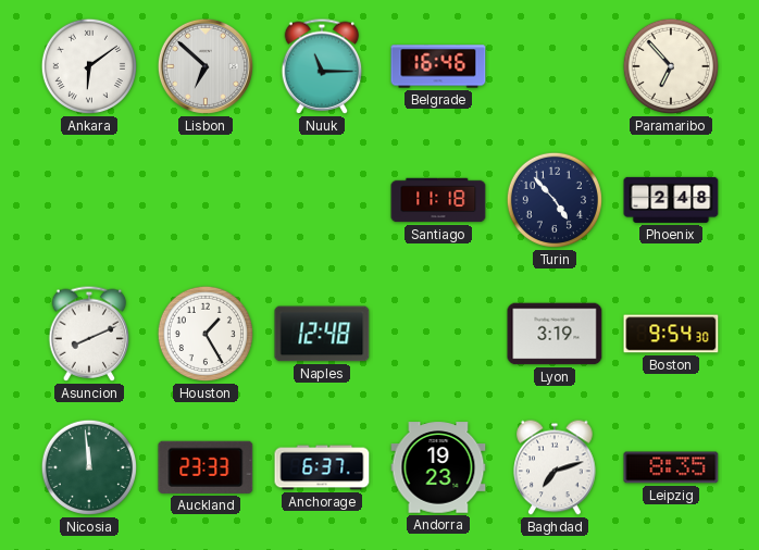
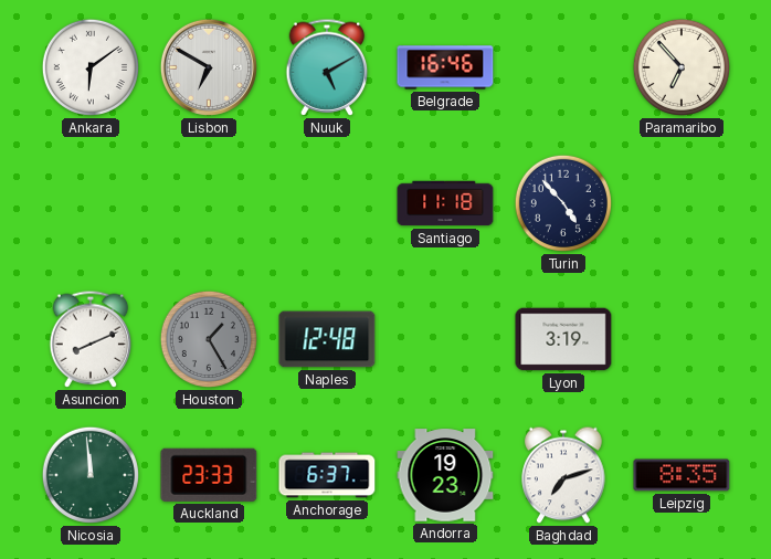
Lisbon: 6:52 -> 6:50
Nuuk: 11:15 -> 5:10
Phoenix: 2:48 -> none
Houston dial: white -> grey
Boston: 9:54 -> none
